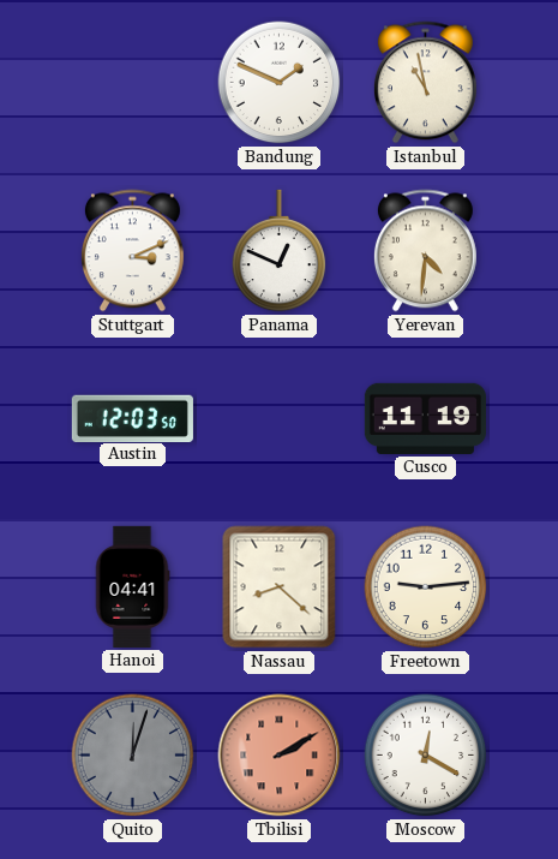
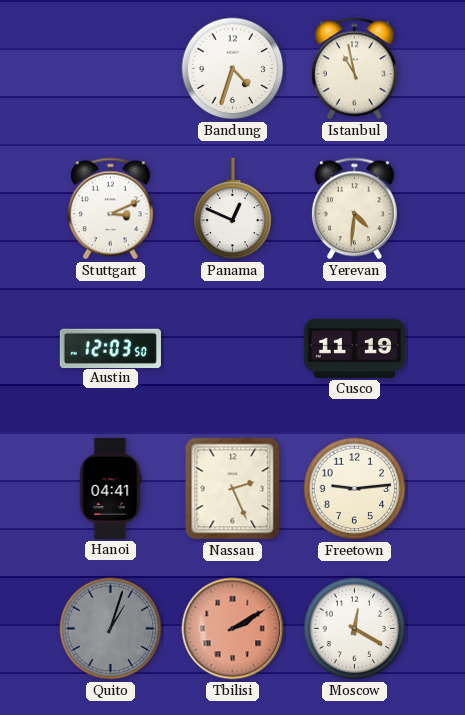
Bandung: 1:49 -> 4:33
Nassau: 8:22 -> 2:26
Quito: 12:03 -> 1:03
